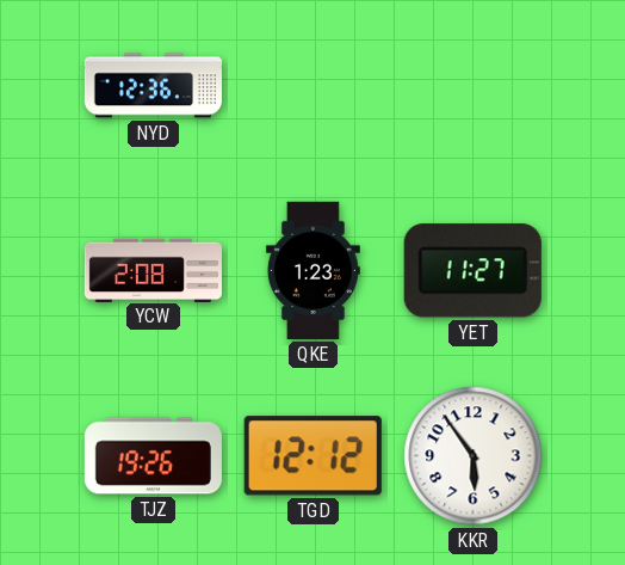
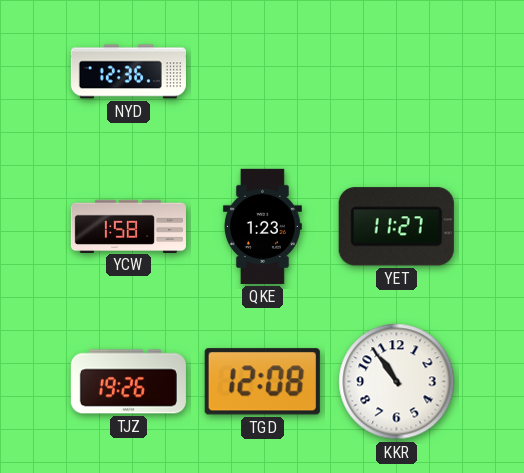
YCW: 2:08 -> 1:58
TGD: 12:12 -> 12:08
KKR: 5:54 -> 10:54
